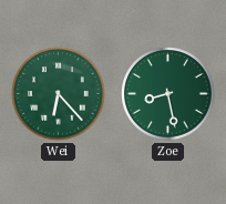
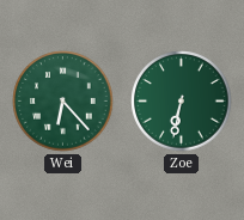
Zoe: 8:28 -> 6:32
